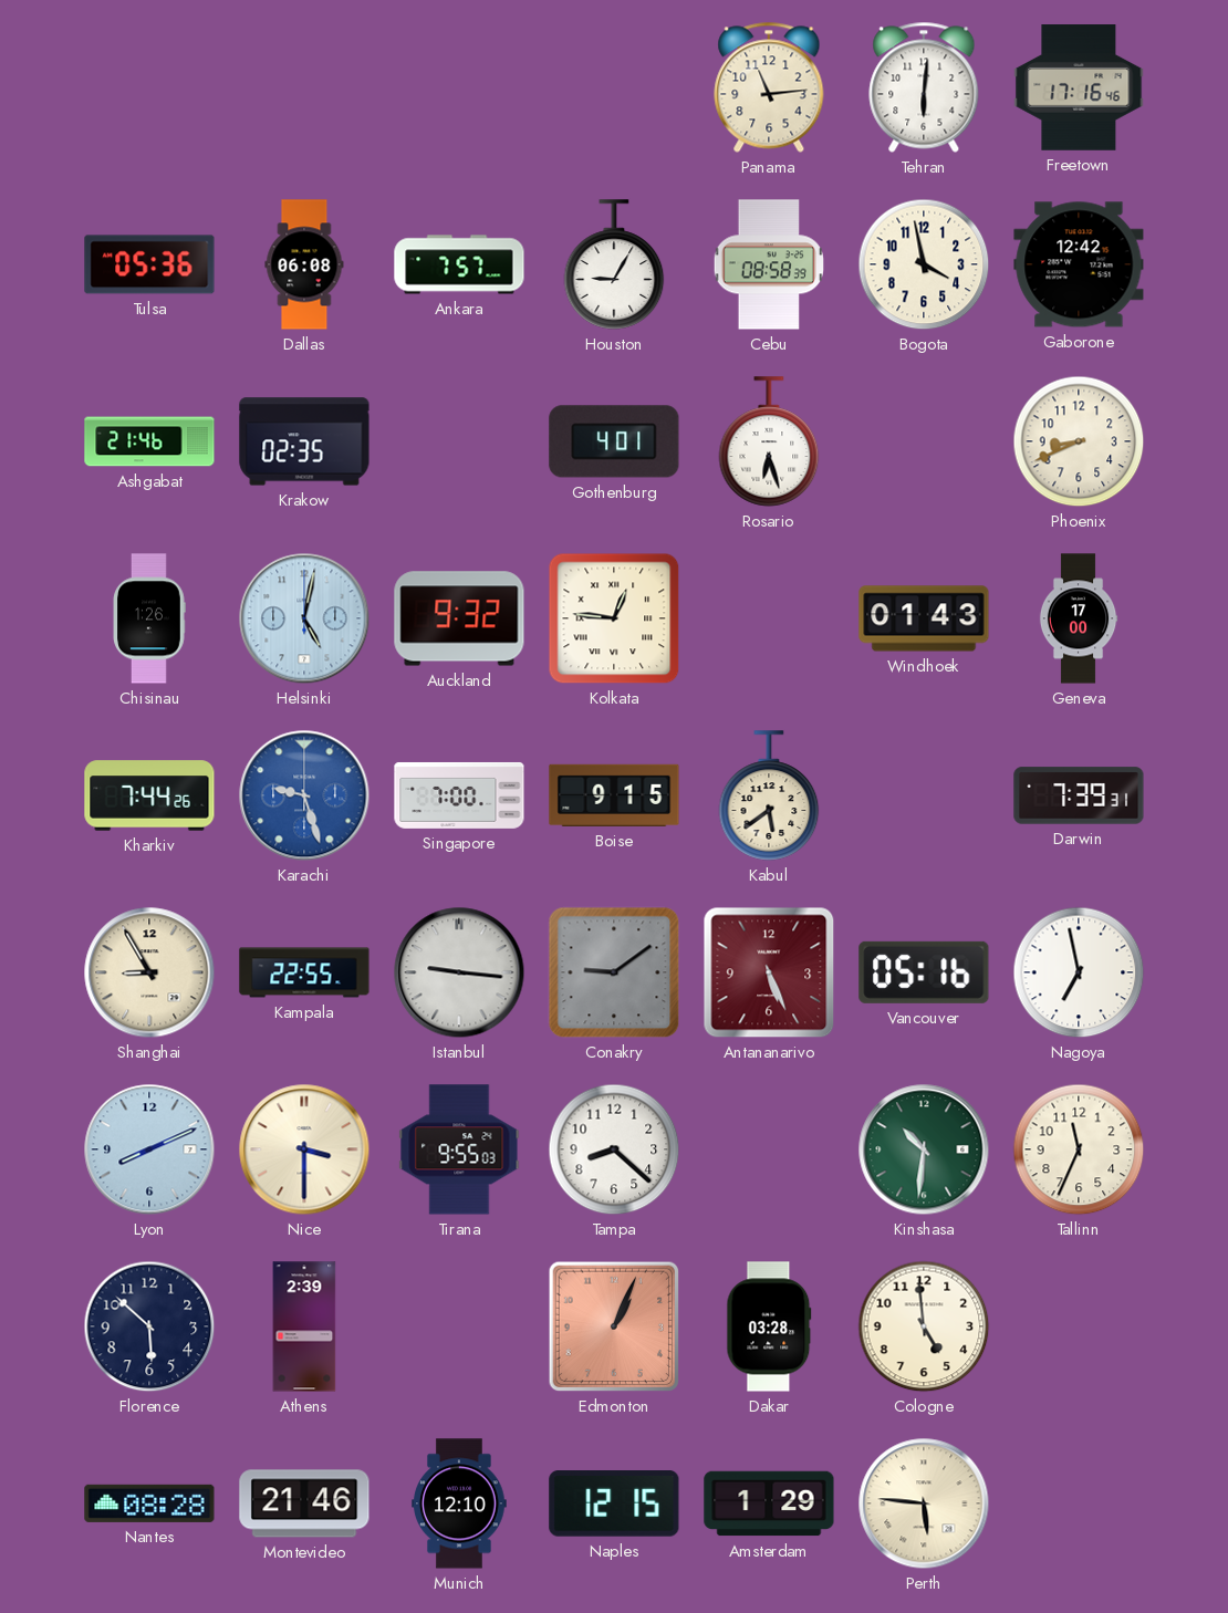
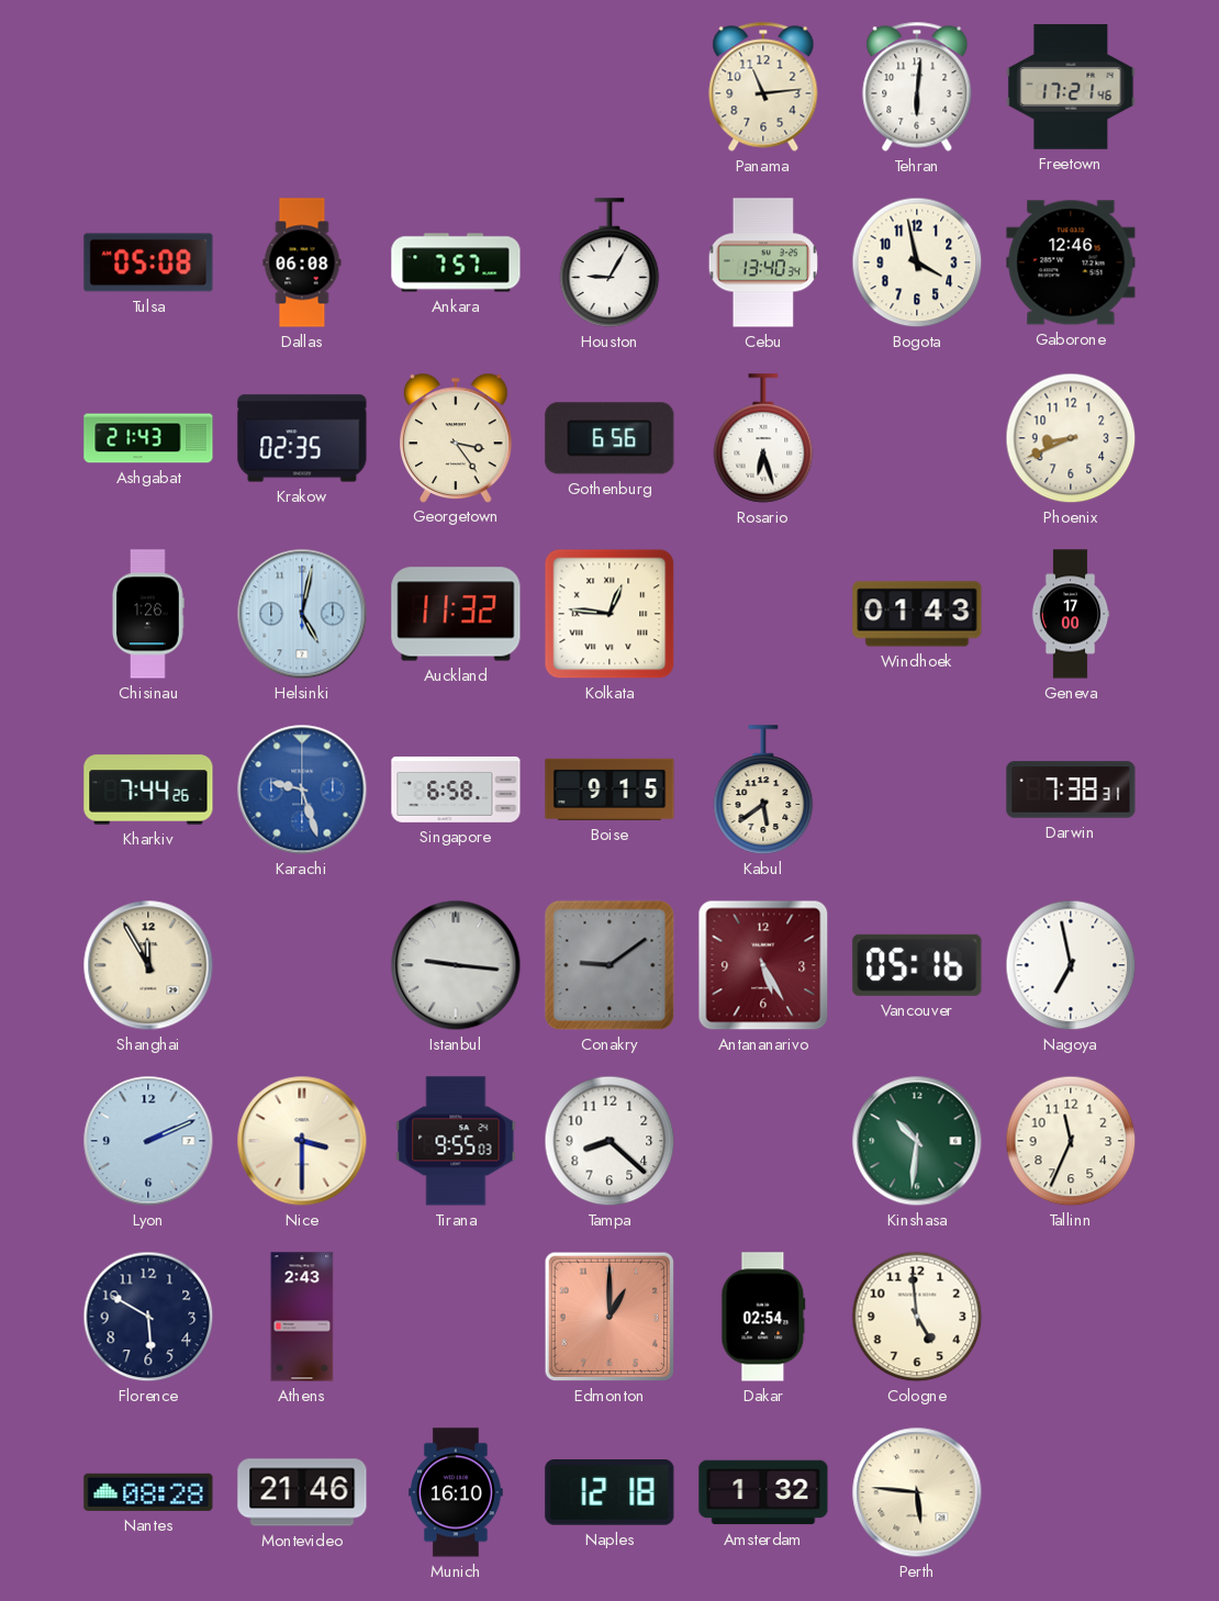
Freetown: 17:16 -> 17:21
Tulsa: 05:36 -> 05:08
Cebu: 08:58 -> 13:40
Gaborone: 12:42 -> 12:46
Ashgabat: 21:46 -> 21:43
Georgetown: none -> 3:24
Gothenburg: 4:01 -> 6:56
Auckland: 9:32 -> 11:32
Singapore: 7:00 -> 6:58
Darwin: 7:39 -> 7:38
Shanghai: 8:55 -> 11:55
Kampala: 22:55 -> none
Antananarivo: 5:26 -> 5:25
Lyon: 8:11 -> 2:11
Florence: 5:52 -> 5:50
Athens: 2:39 -> 2:43
Edmonton: 1:04 -> 1:00
Dakar: 03:28 -> 02:54
Munich: 12:10 -> 16:10
Naples: 12:15 -> 12:18
Amsterdam: 1:29 -> 1:32
